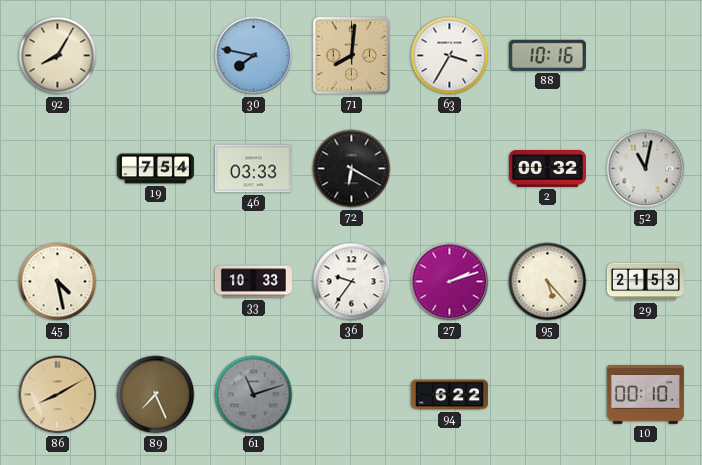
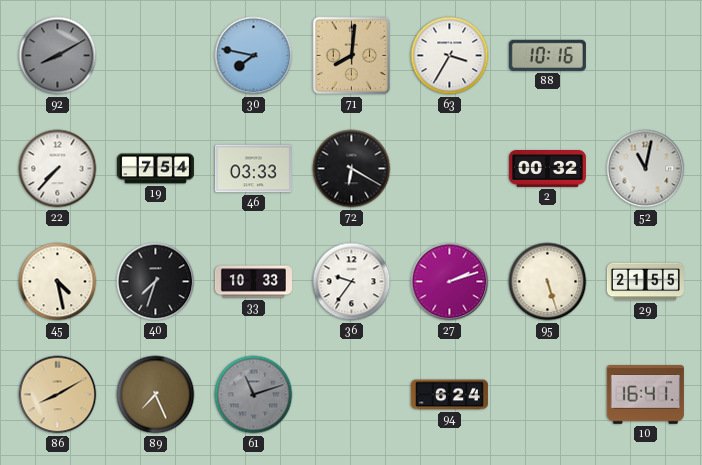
92: 8:05 -> 8:10
92 dial: cream -> grey
22: none -> 7:37
40: none -> 7:33
95: 5:23 -> 5:27
29: 21:53 -> 21:55
94: 6:22 -> 6:24
10: 00:10 -> 16:41
